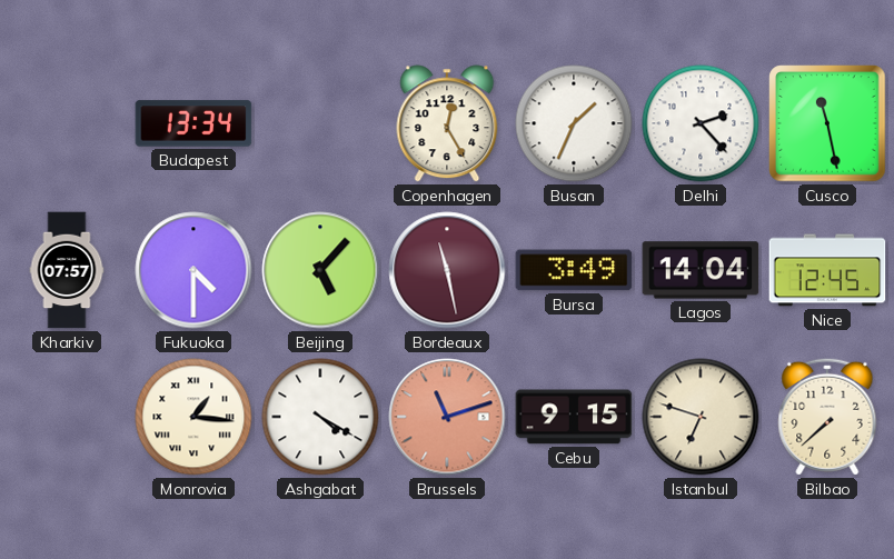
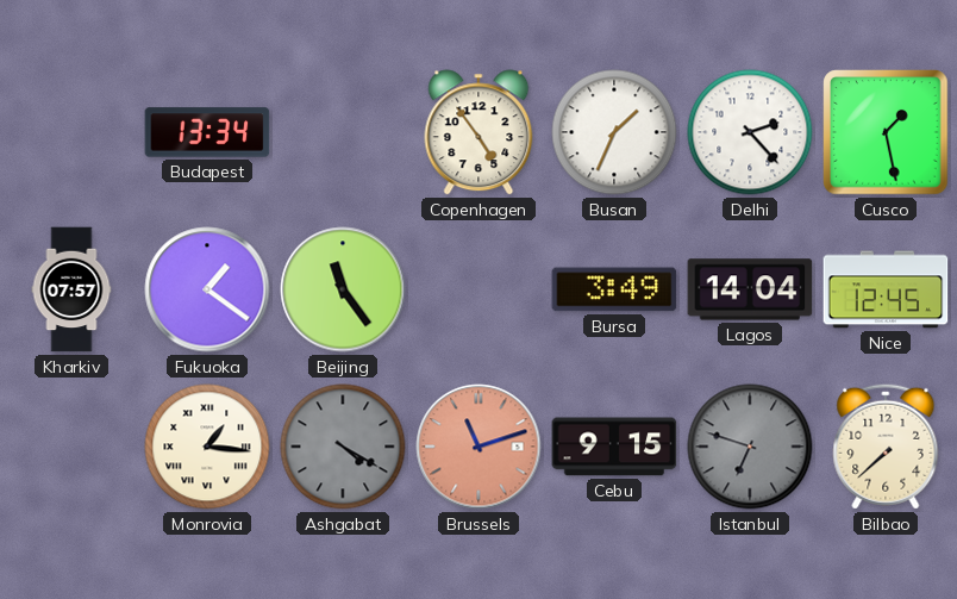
Copenhagen: 12:25 -> 4:54
Cusco: 11:28 -> 1:28
Fukuoka: 4:30 -> 1:21
Beijing: 5:07 -> 11:24
Bordeaux: 11:28 -> none
Ashgabat dial: white -> grey
Istanbul dial: cream -> grey
